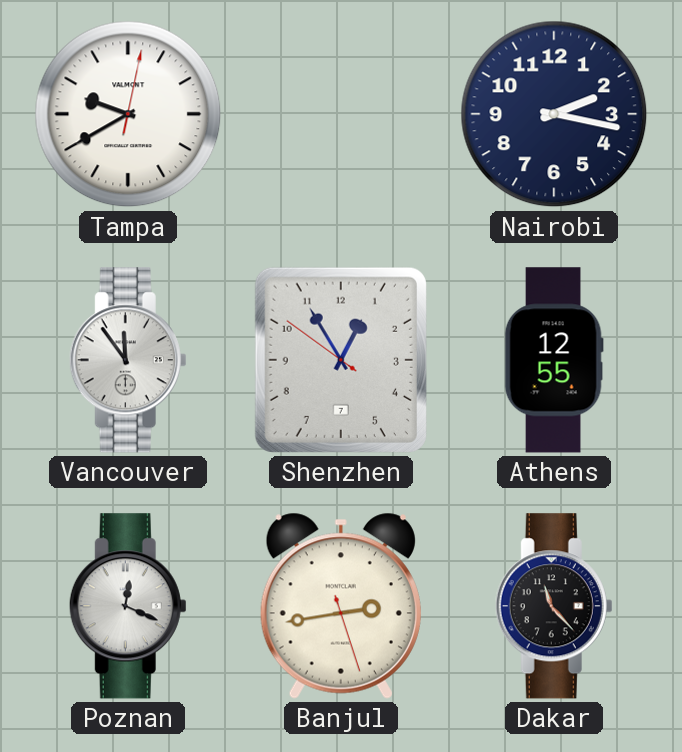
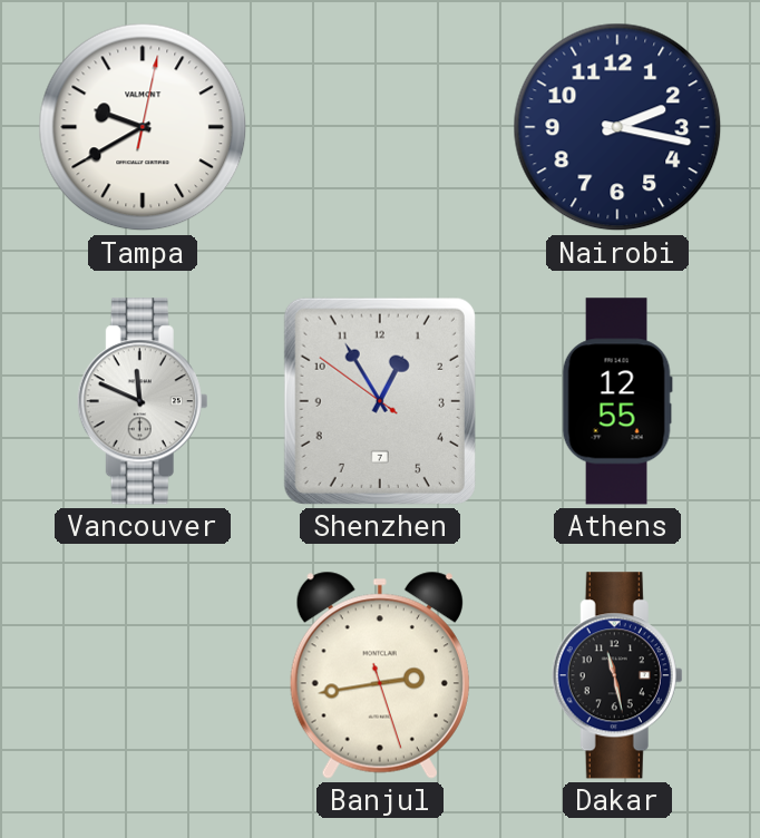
Vancouver: 11:54 -> 11:49
Poznan: 12:19 -> none
Dakar: 11:23 -> 11:28
